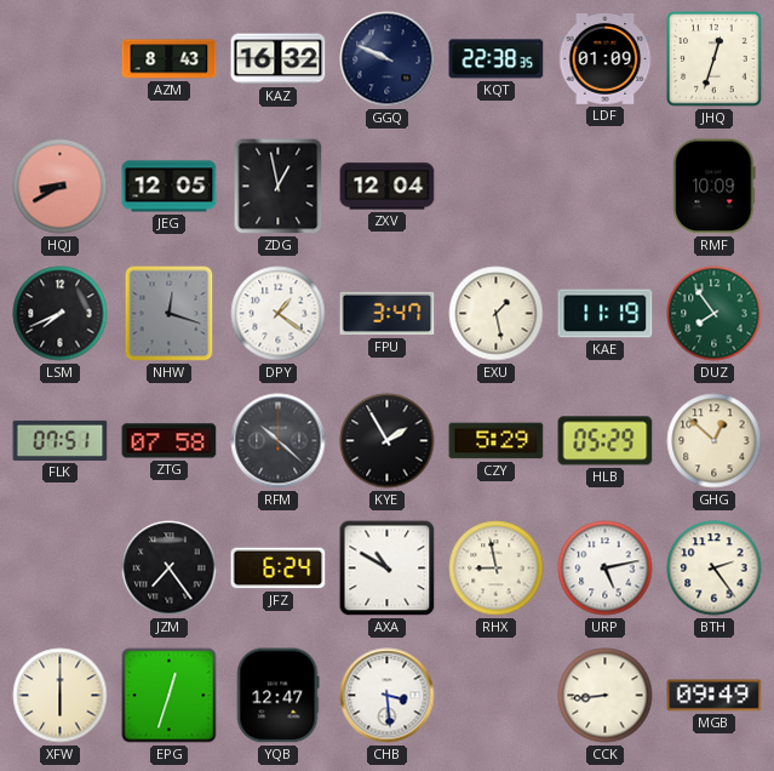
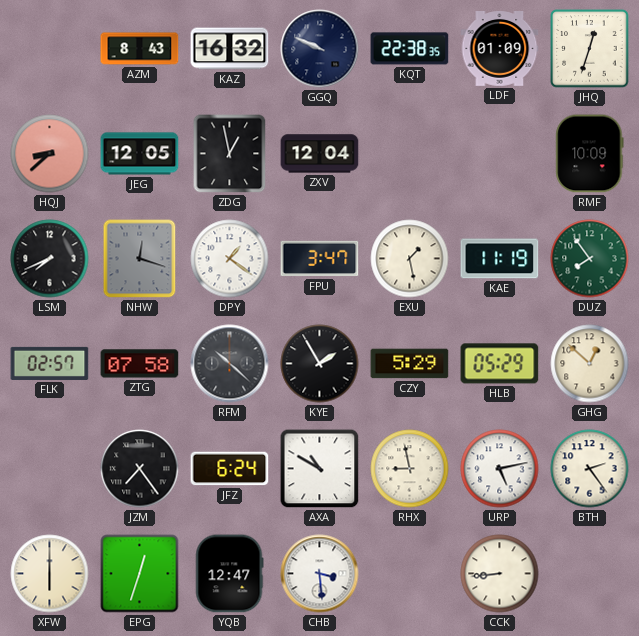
HQJ: 8:40 -> 8:38
FLK: 07:51 -> 02:57
MGB: 09:49 -> none
